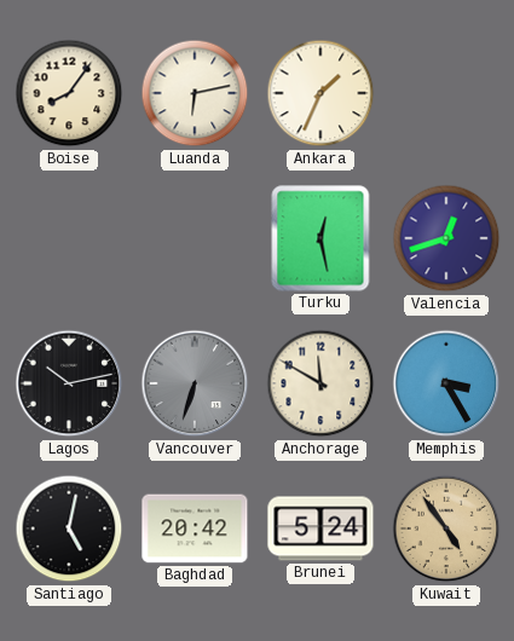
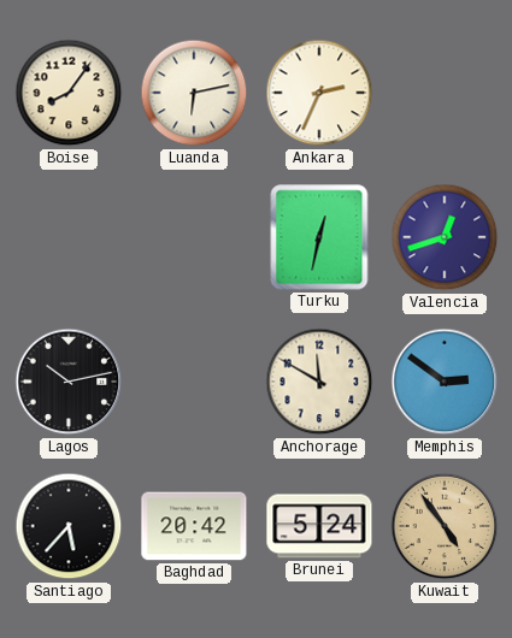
Ankara: 1:34 -> 2:34
Turku: 12:28 -> 12:32
Vancouver: 6:33 -> none
Memphis: 3:25 -> 2:51
Santiago: 5:02 -> 5:37
